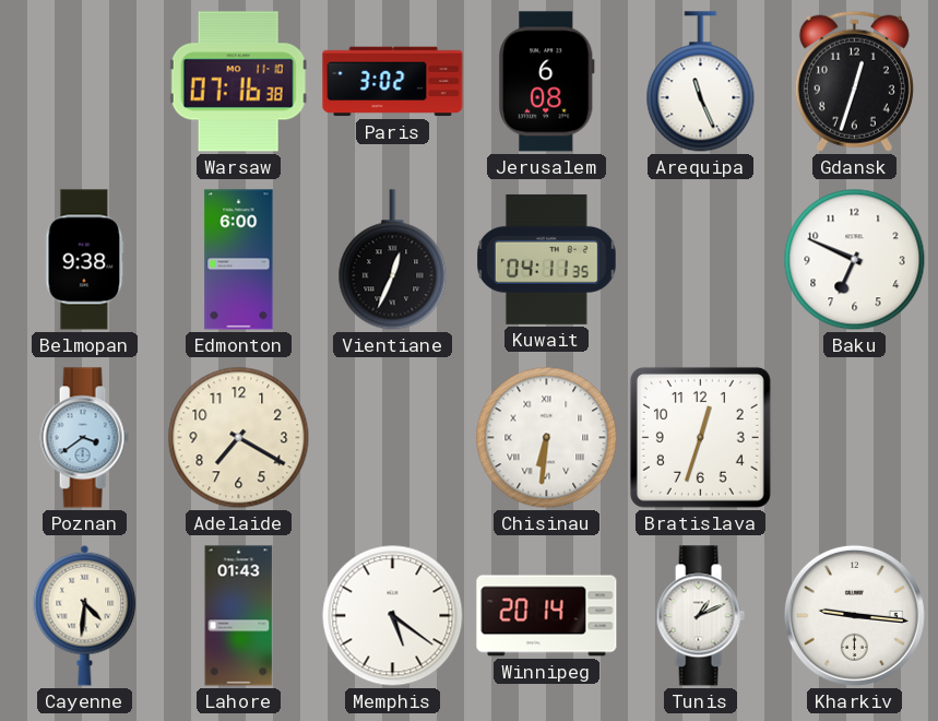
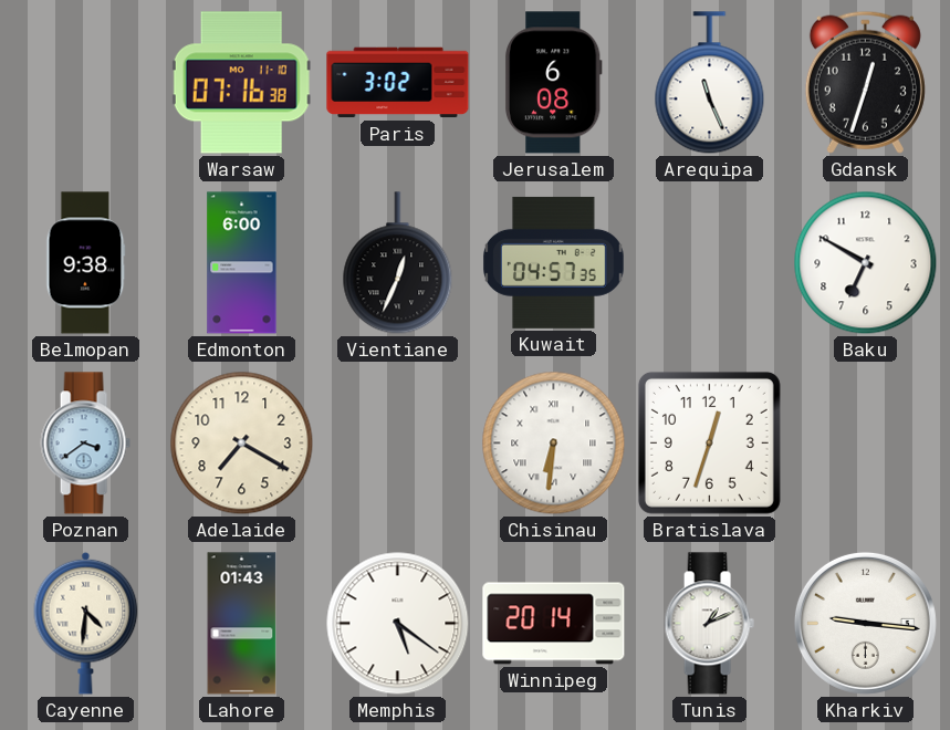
Kuwait: 04:11 -> 04:57
Baku: 6:49 -> 6:50
